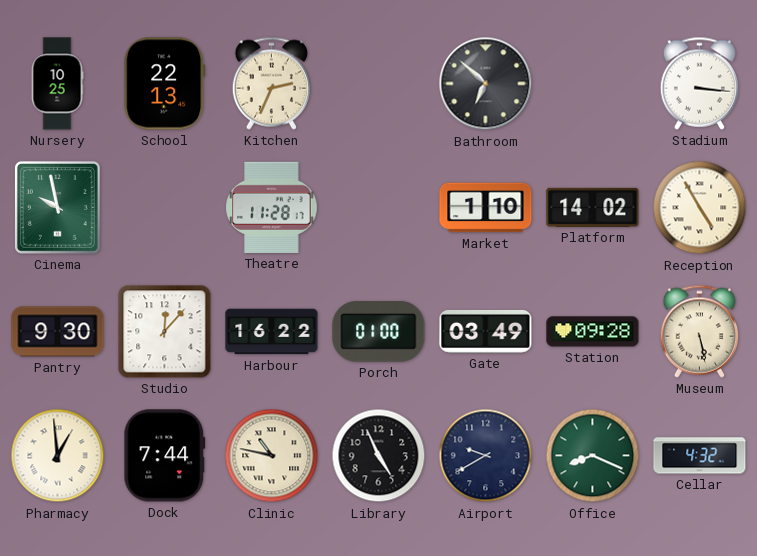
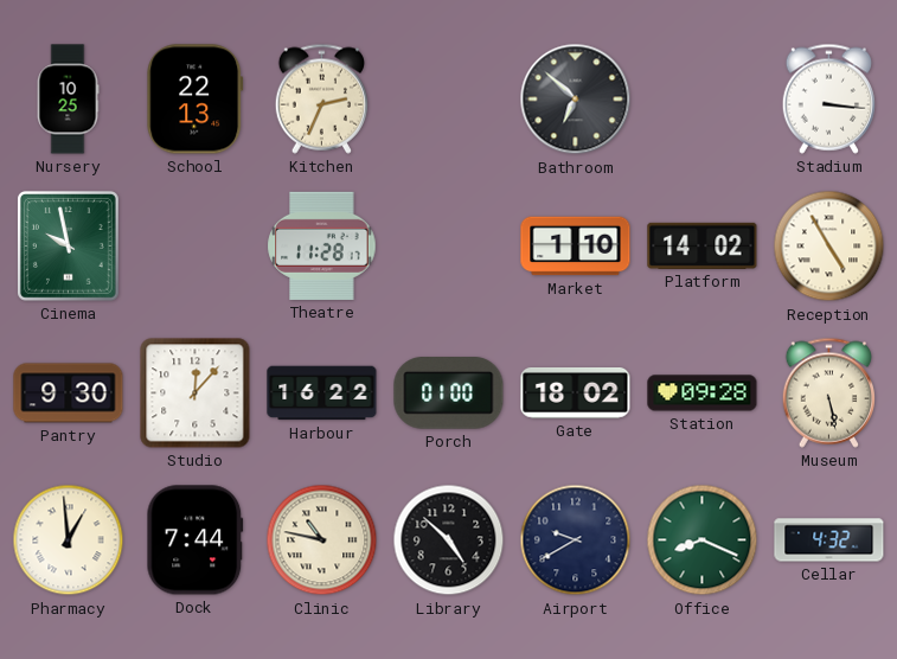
Gate: 03:49 -> 18:02
Library: 4:56 -> 4:52
